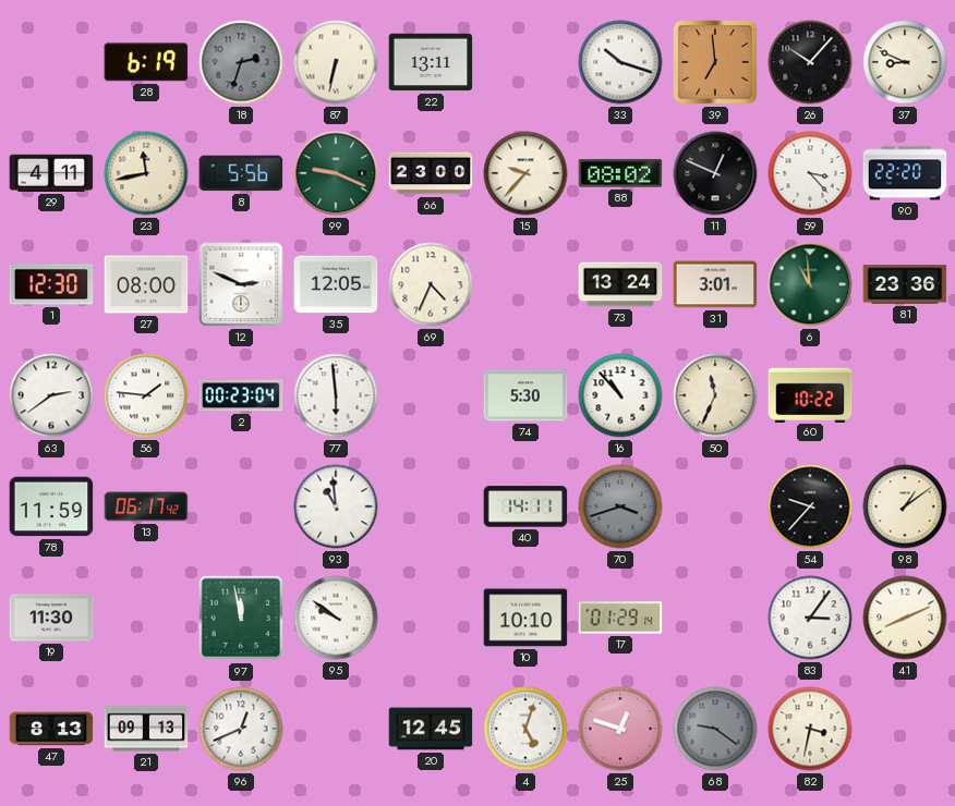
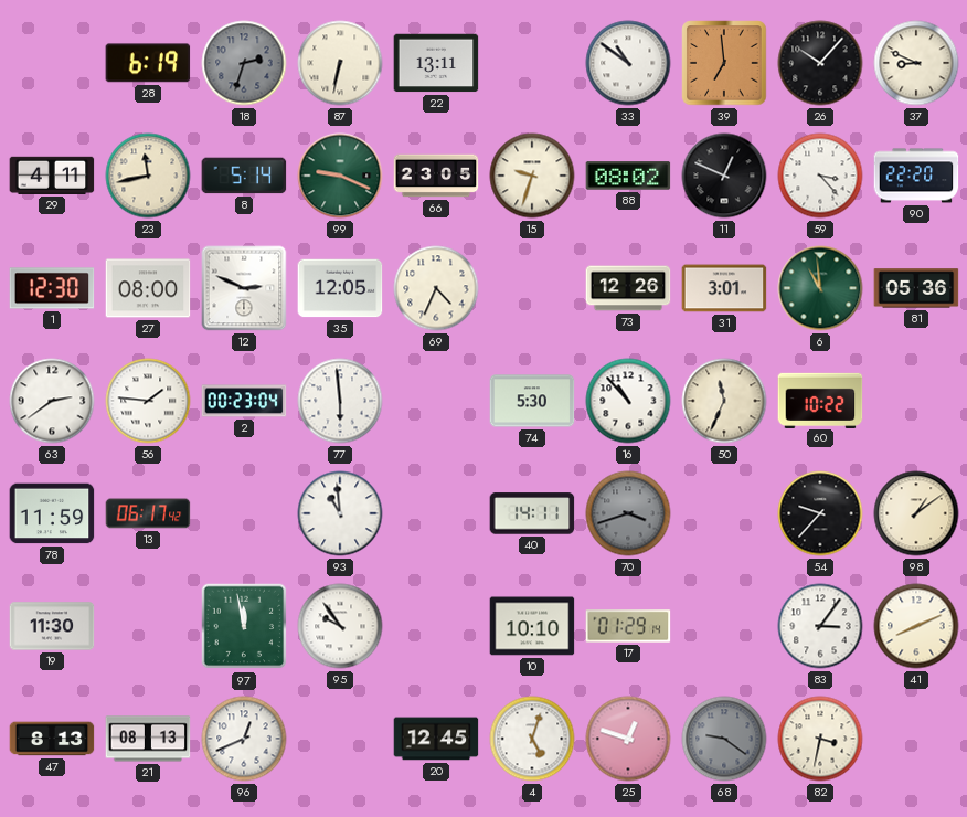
33: 10:18 -> 10:51
8: 5:56 -> 5:14
66: 23:00 -> 23:05
15: 9:37 -> 9:33
73: 13:24 -> 12:26
81: 23:36 -> 05:36
95: 9:51 -> 9:54
21: 09:13 -> 08:13
